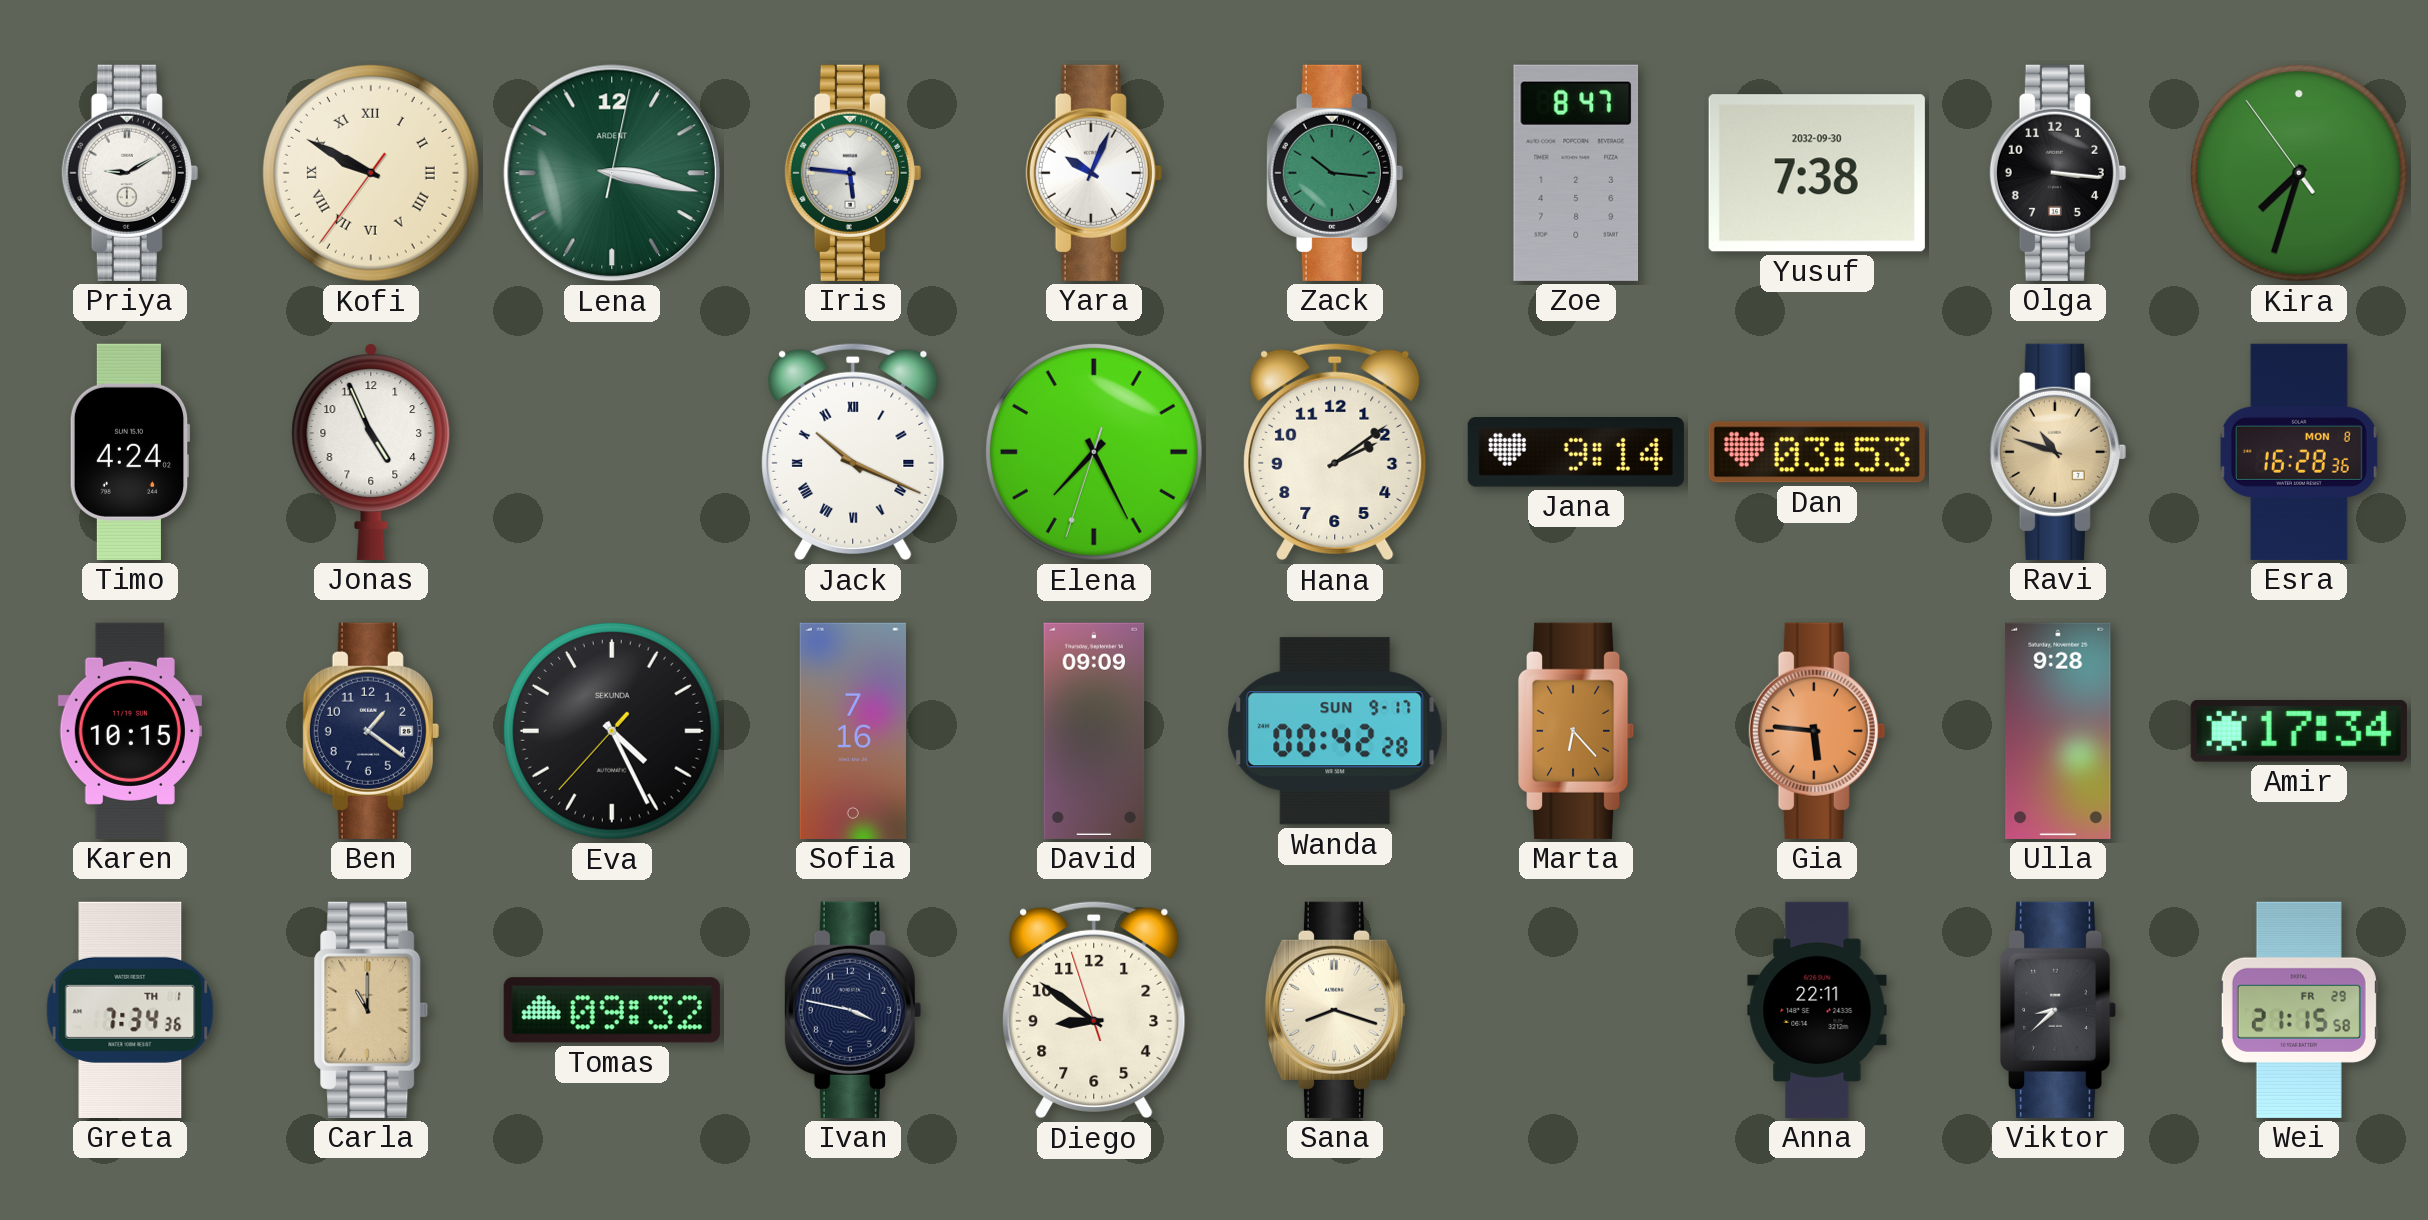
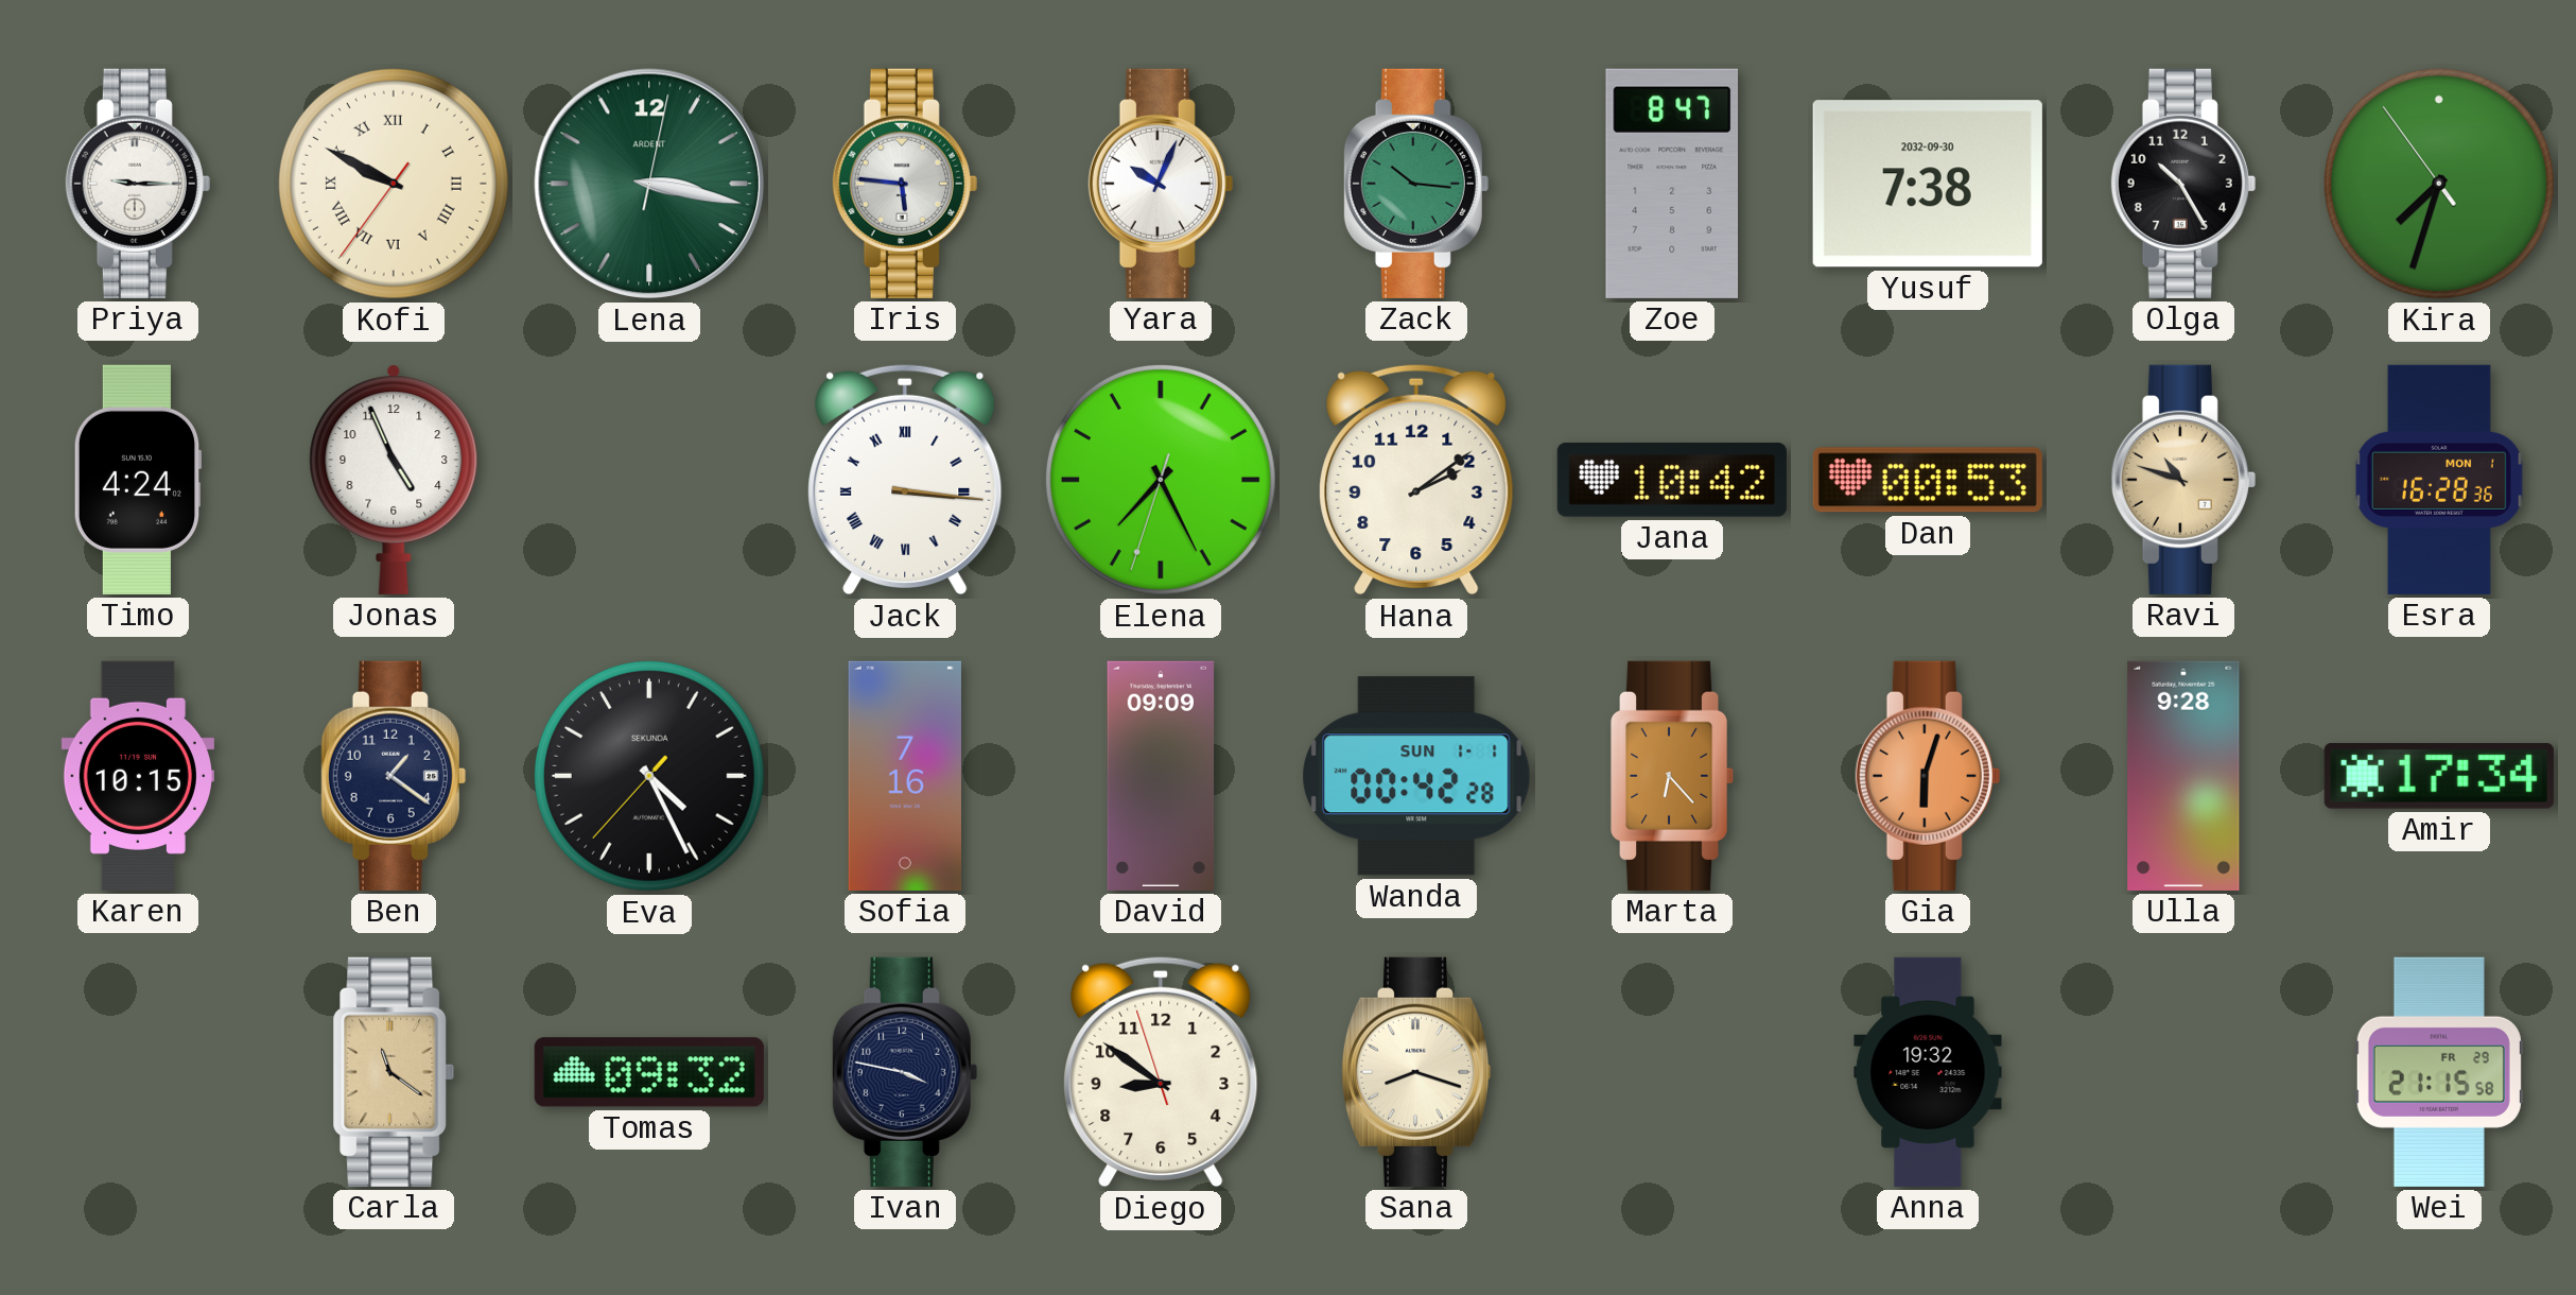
Priya: 9:10 -> 9:15
Olga: 3:16 -> 10:25
Jack: 10:19 -> 3:16
Jana: 9:14 -> 10:42
Dan: 03:53 -> 00:53
Esra date: MON 8 -> MON 1
Wanda date: SUN 9-17 -> SUN 1-1
Gia: 5:46 -> 6:03
Greta: 7:34 -> none
Carla: 11:00 -> 11:21
Anna: 22:11 -> 19:32
Viktor: 8:38 -> none
